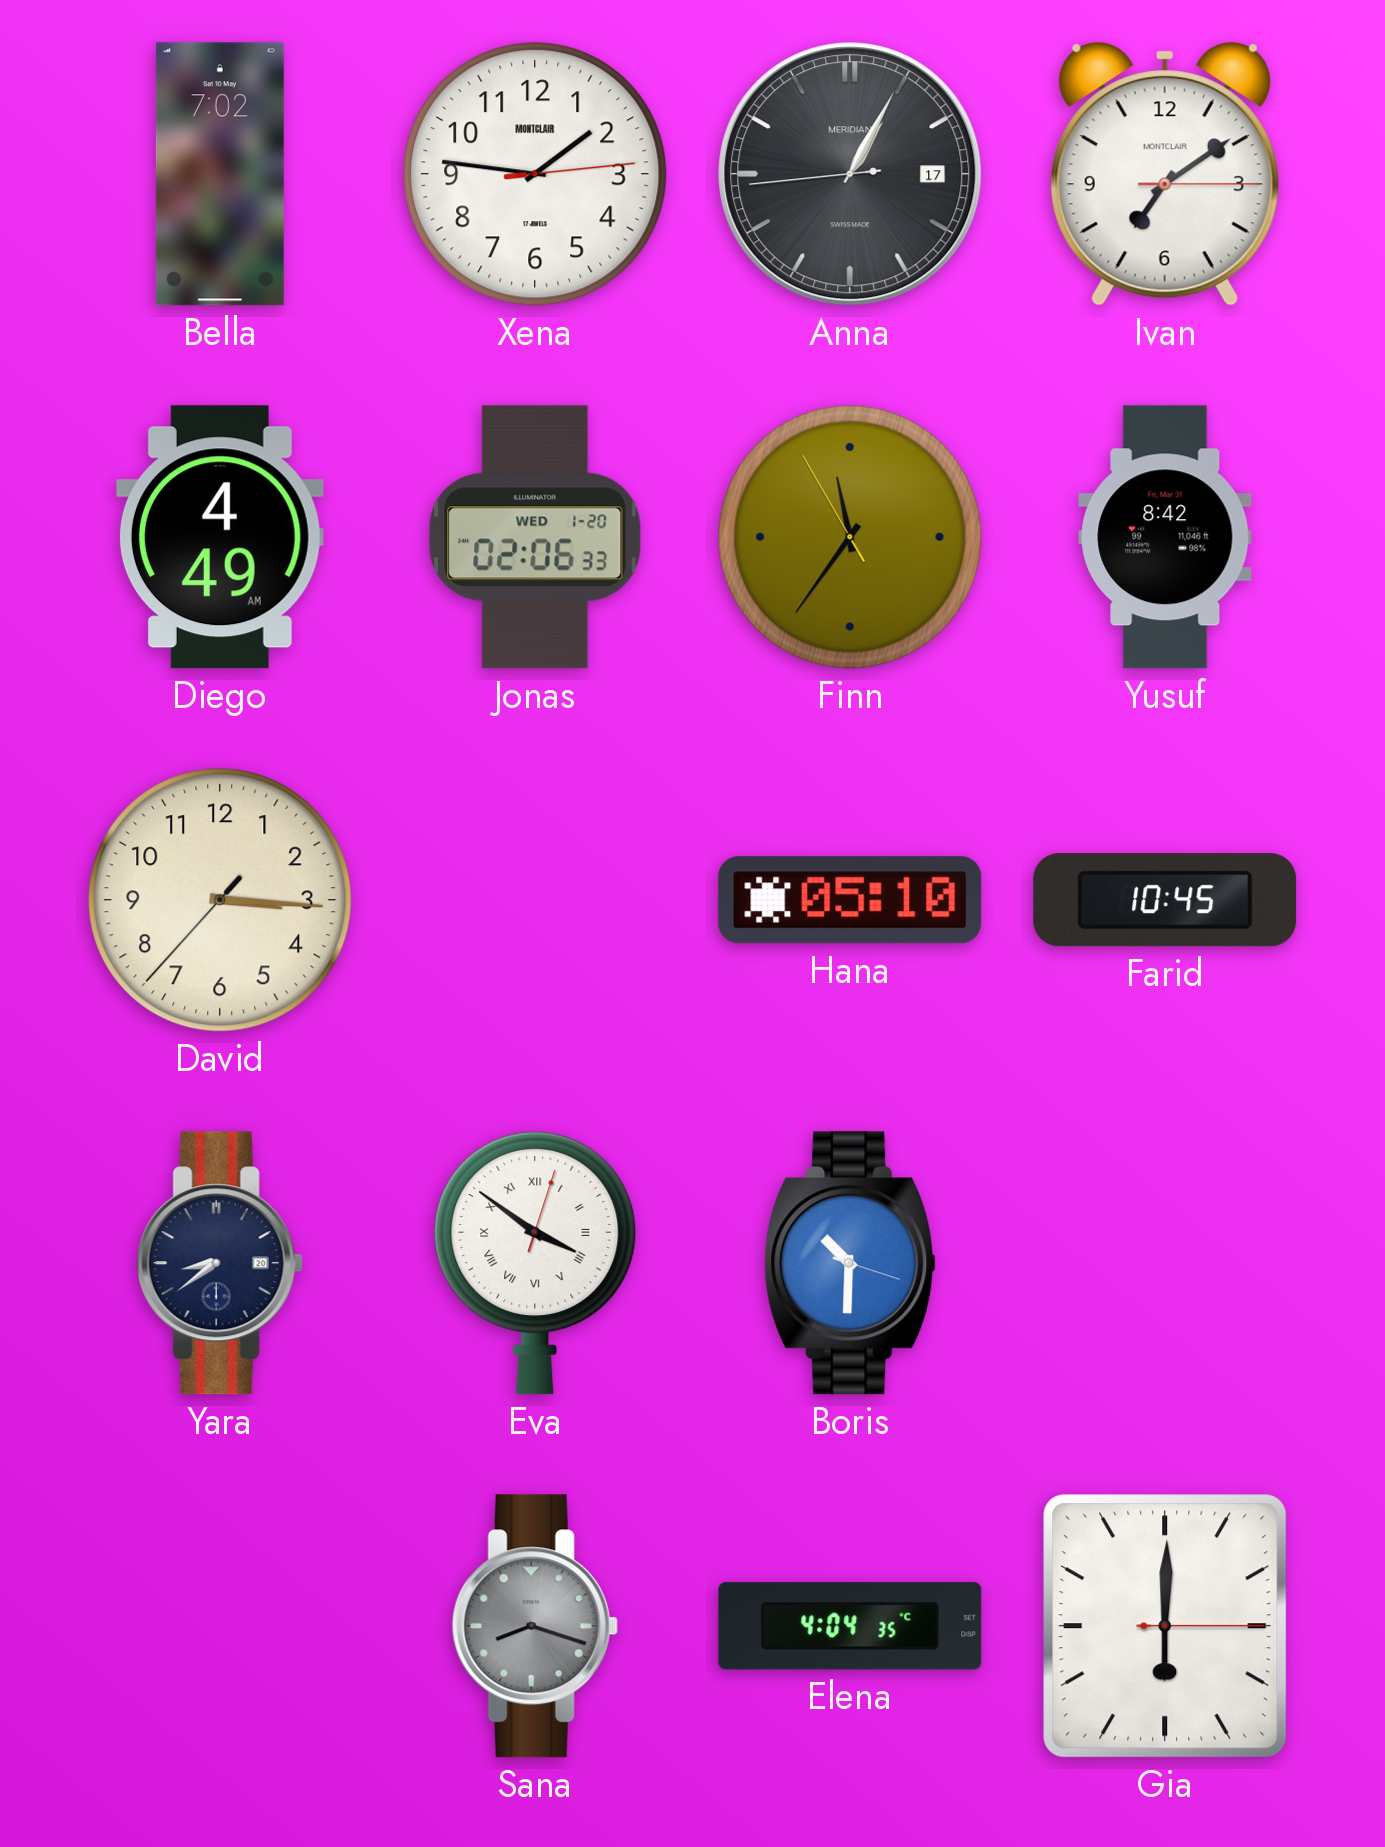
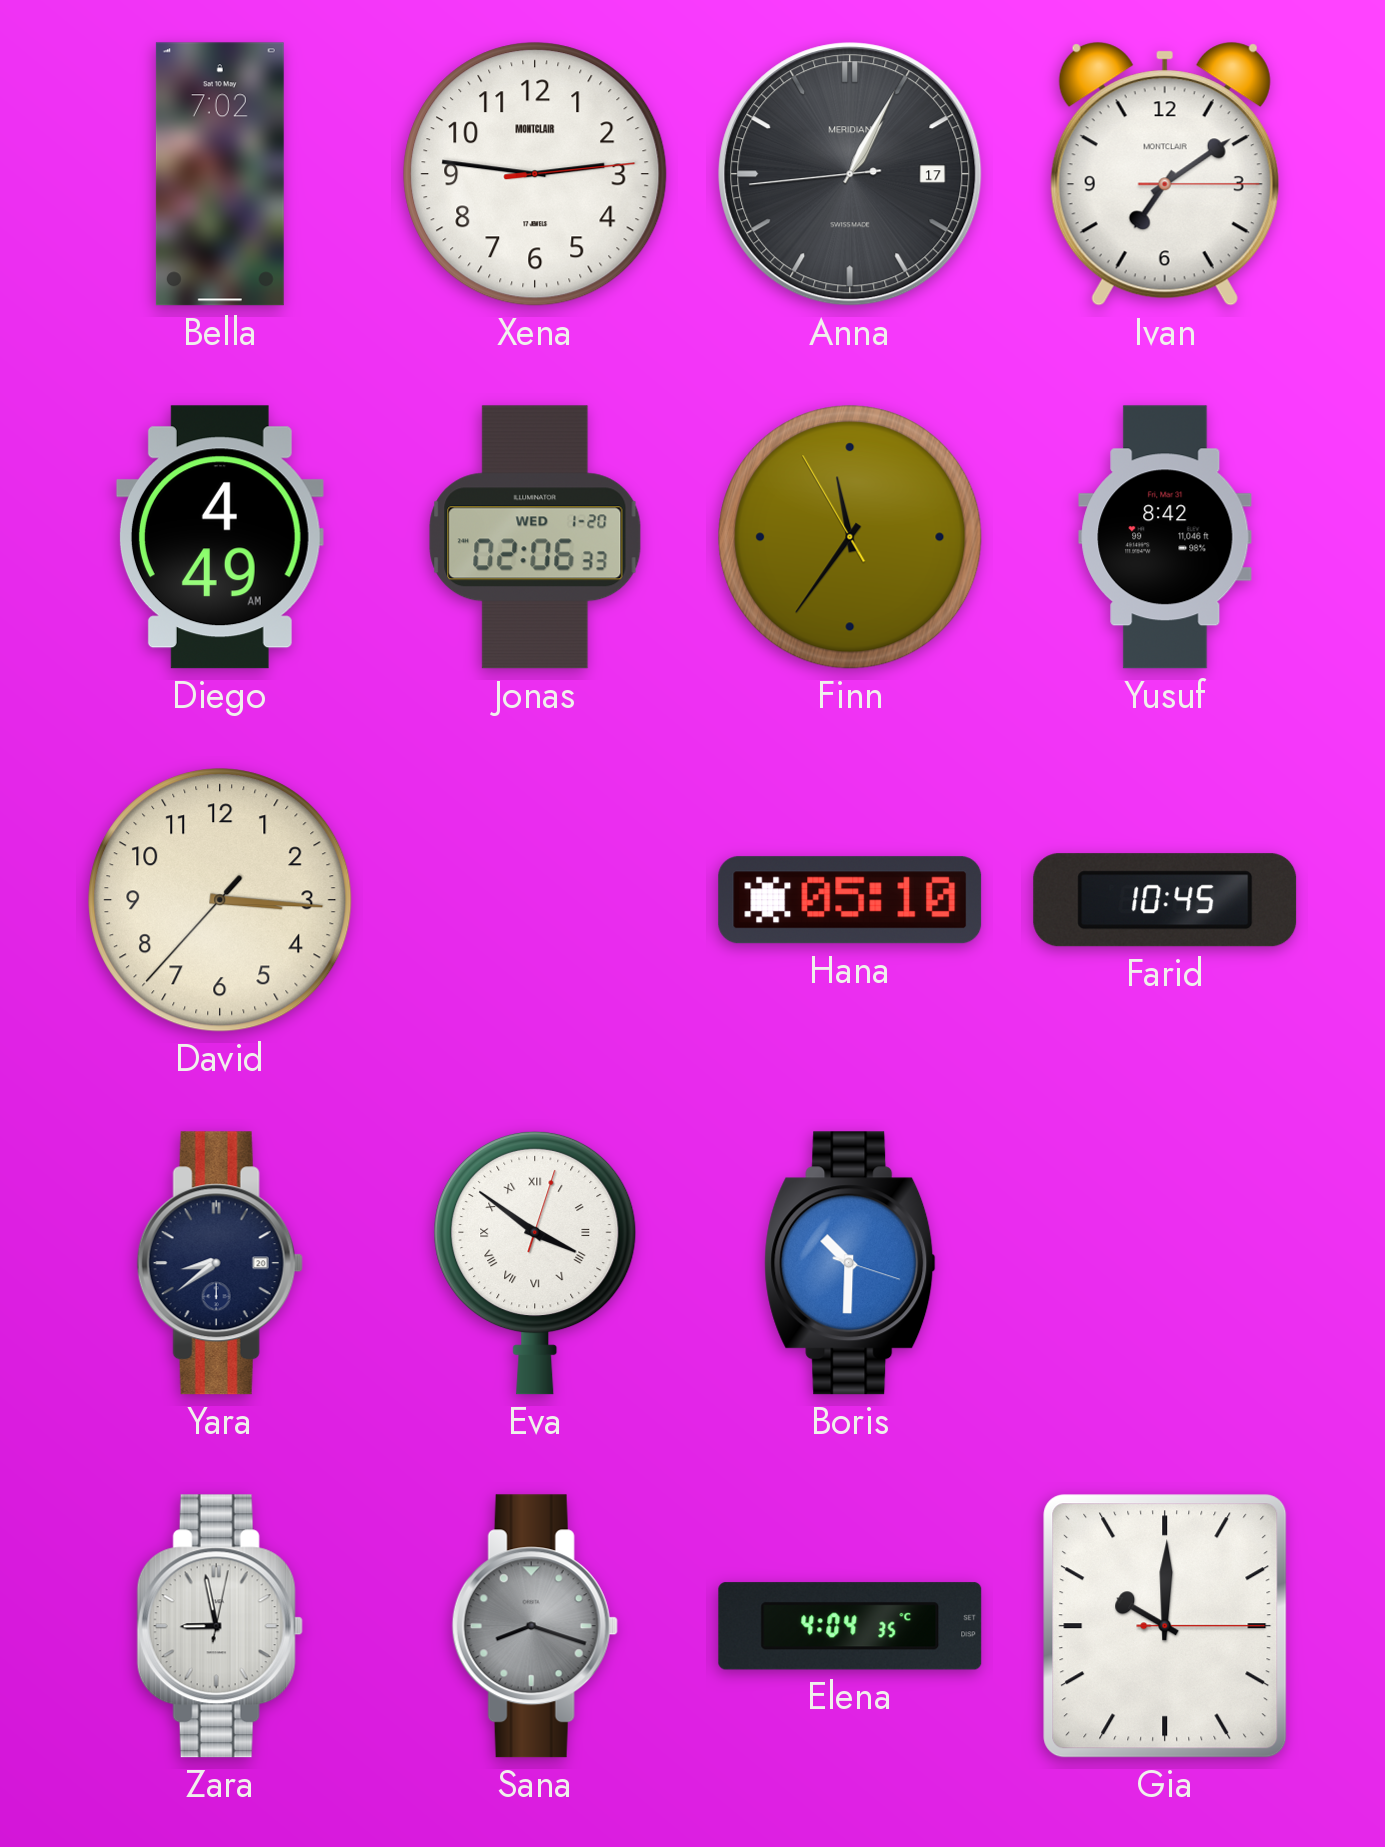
Xena: 1:46 -> 2:46
Zara: none -> 8:58
Gia: 6:00 -> 10:00
